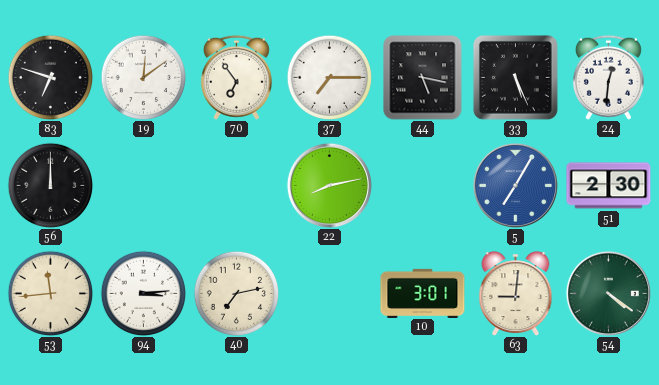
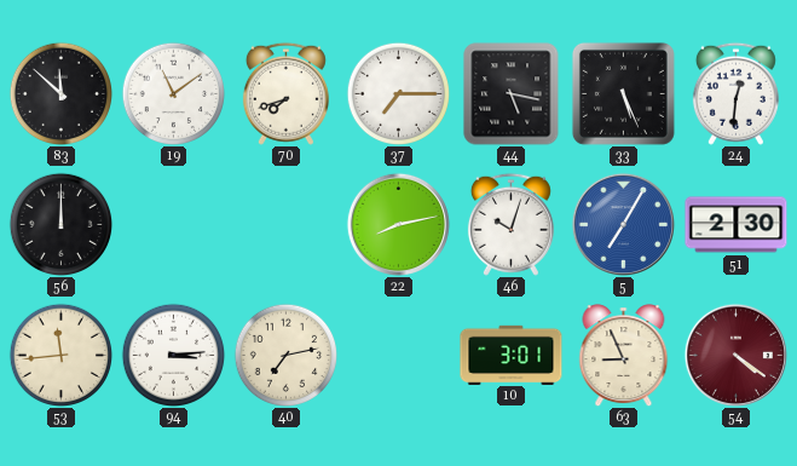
83: 6:48 -> 11:52
19: 12:09 -> 11:09
70: 6:54 -> 7:42
46: none -> 10:03
63: 9:01 -> 8:56
54 dial: green -> burgundy
